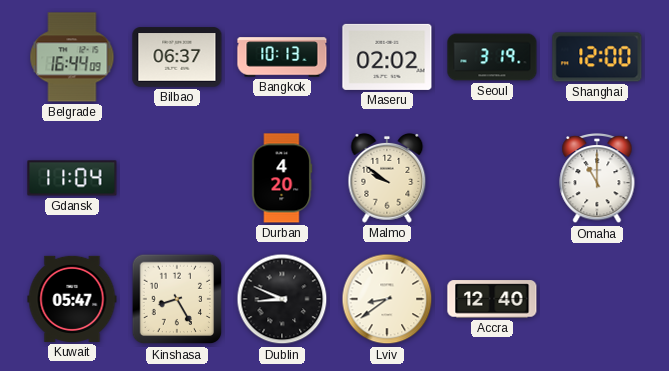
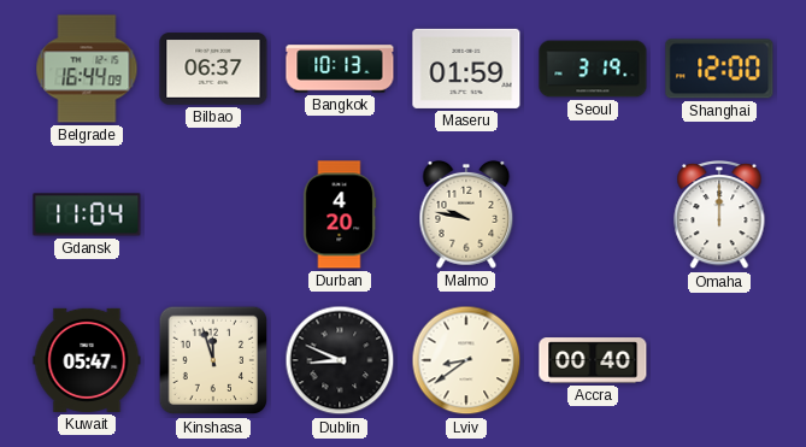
Maseru: 02:02 -> 01:59
Malmo: 9:51 -> 9:47
Omaha: 11:00 -> 12:00
Kinshasa: 8:25 -> 11:57
Accra: 12:40 -> 00:40
